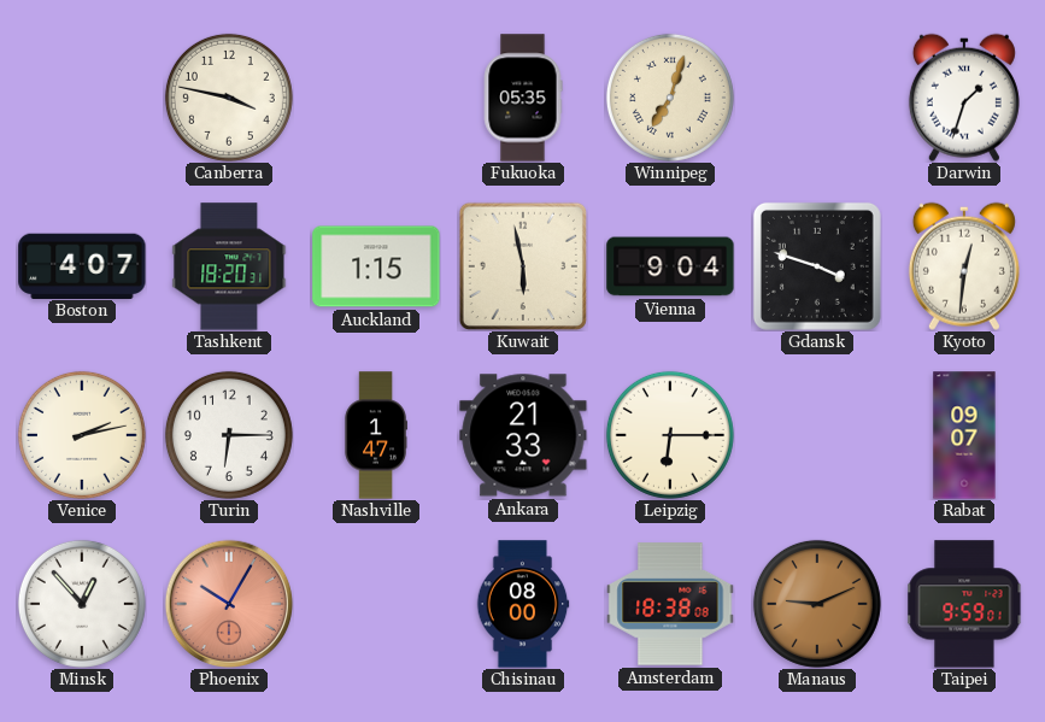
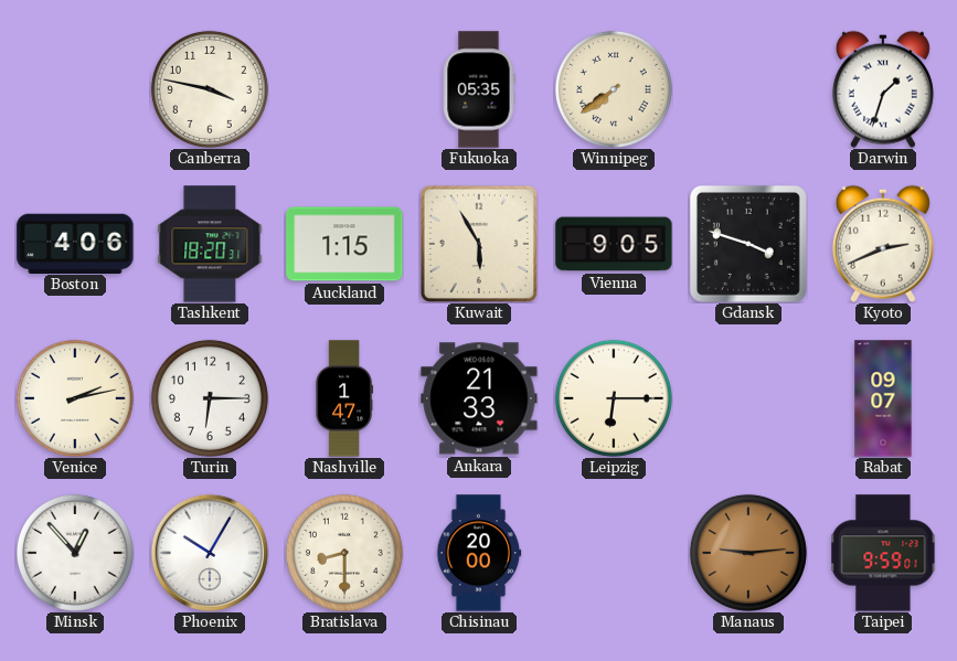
Winnipeg: 7:03 -> 7:39
Boston: 4:07 -> 4:06
Kuwait: 5:58 -> 5:55
Vienna: 9:04 -> 9:05
Kyoto: 12:31 -> 2:41
Phoenix dial: salmon -> white
Bratislava: none -> 8:30
Chisinau: 08:00 -> 20:00
Amsterdam: 18:38 -> none
Manaus: 9:11 -> 9:14
